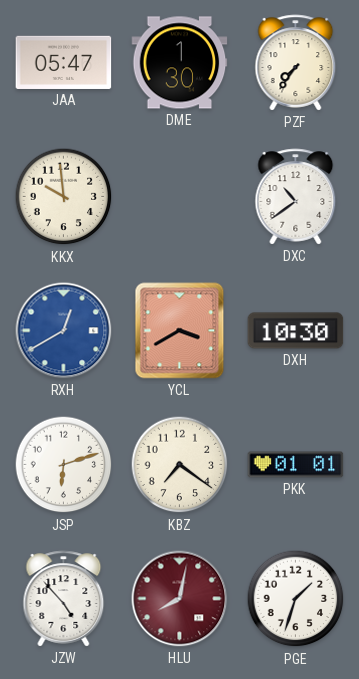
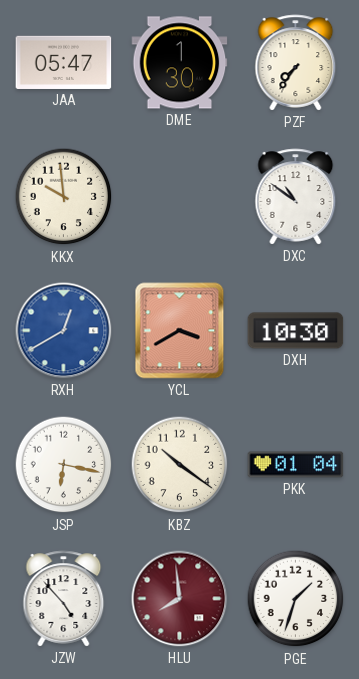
DXC: 10:39 -> 10:51
JSP: 6:12 -> 6:17
KBZ: 7:21 -> 10:21
PKK: 01:01 -> 01:04
HLU: 8:02 -> 7:59
